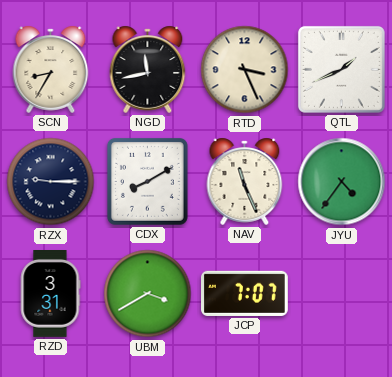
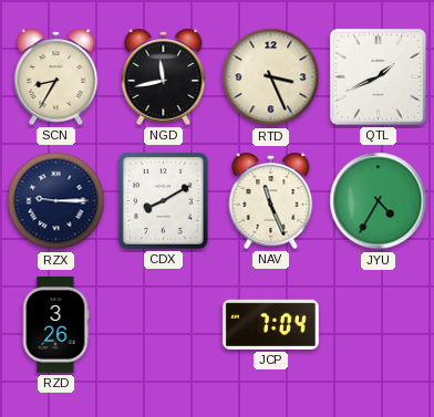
JYU: 4:36 -> 4:35
RZD: 3:31 -> 3:26
UBM: 3:40 -> none
JCP: 7:07 -> 7:04
